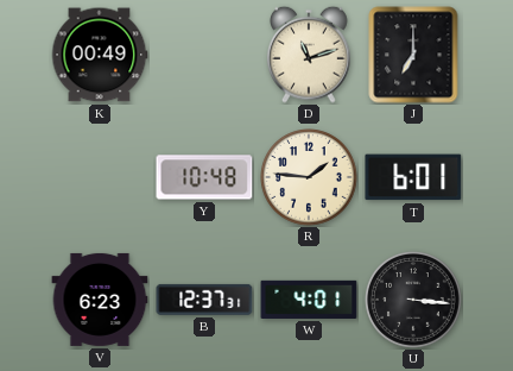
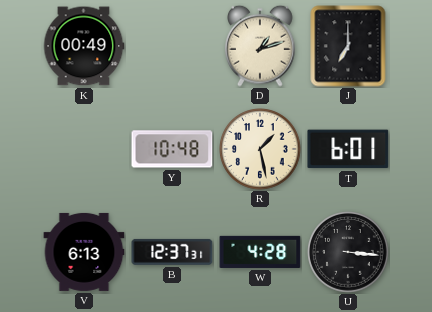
D: 11:12 -> 1:12
R: 1:46 -> 1:28
V: 6:23 -> 6:13
W: 4:01 -> 4:28
